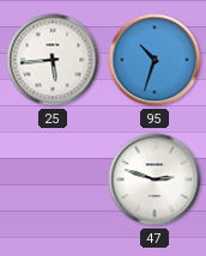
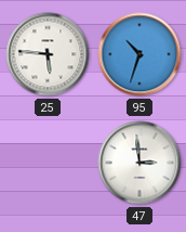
25: 5:44 -> 5:46
47: 2:48 -> 2:59
